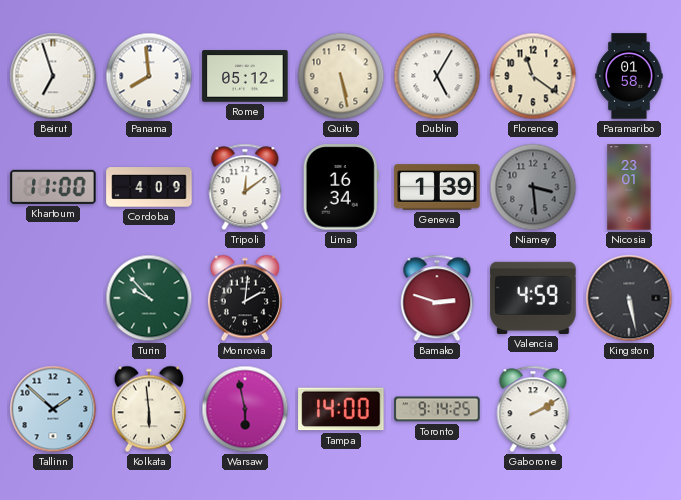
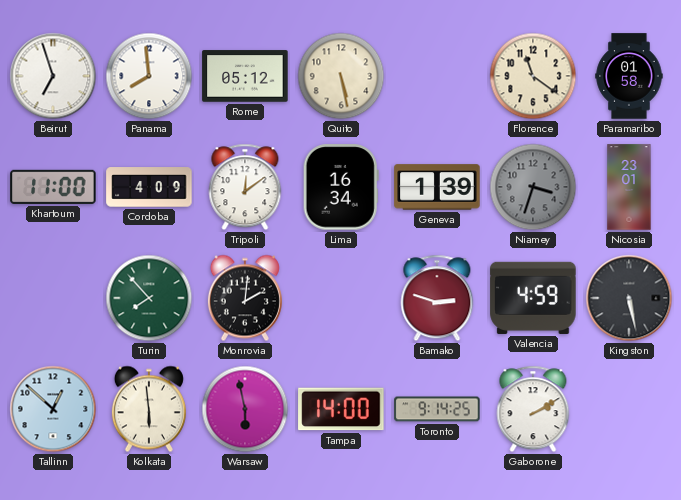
Dublin: 5:05 -> none
Niamey: 3:29 -> 3:33
Turin: 9:53 -> 7:53
Tallinn: 1:52 -> 12:52
